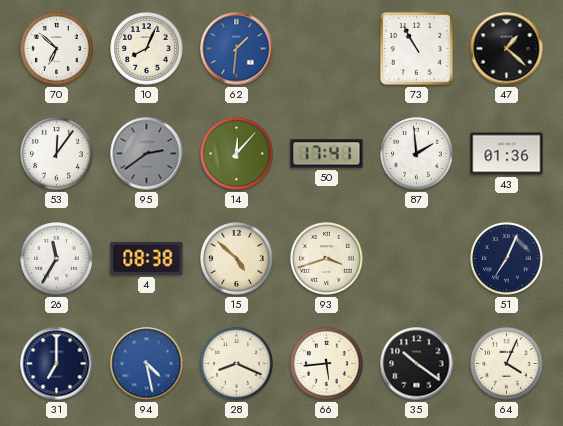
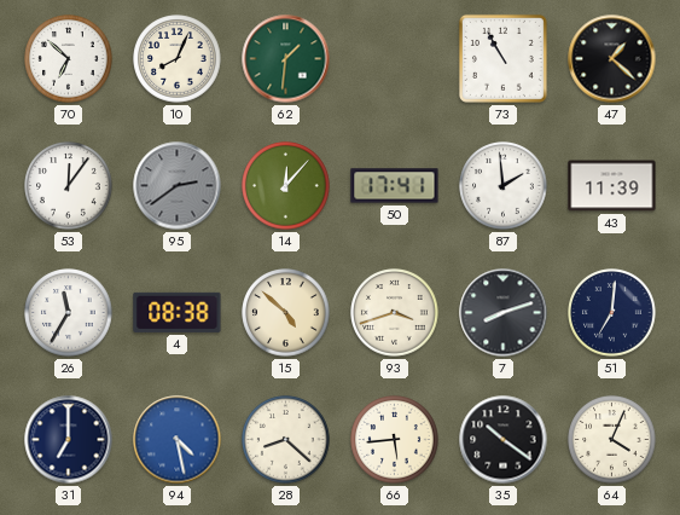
62 dial: blue -> green
43: 01:36 -> 11:39
7: none -> 8:12
51: 7:04 -> 7:01
28: 8:19 -> 8:22
